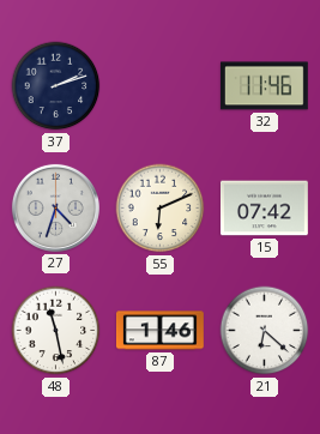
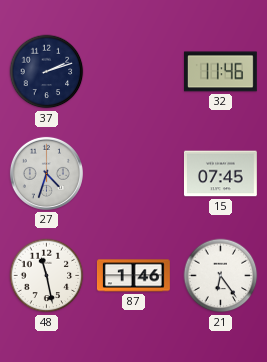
55: 6:11 -> none
15: 07:42 -> 07:45
21: 6:22 -> 6:24
